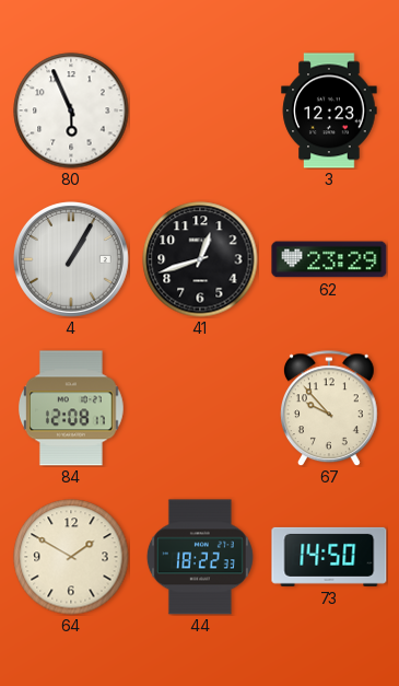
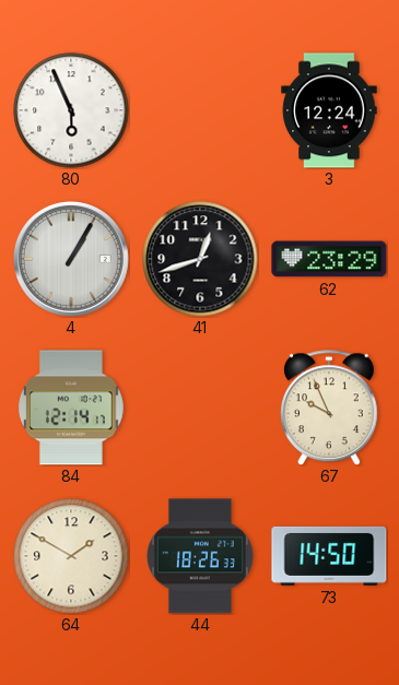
3: 12:23 -> 12:24
84: 12:08 -> 12:14
67: 9:53 -> 9:56
44: 18:22 -> 18:26
